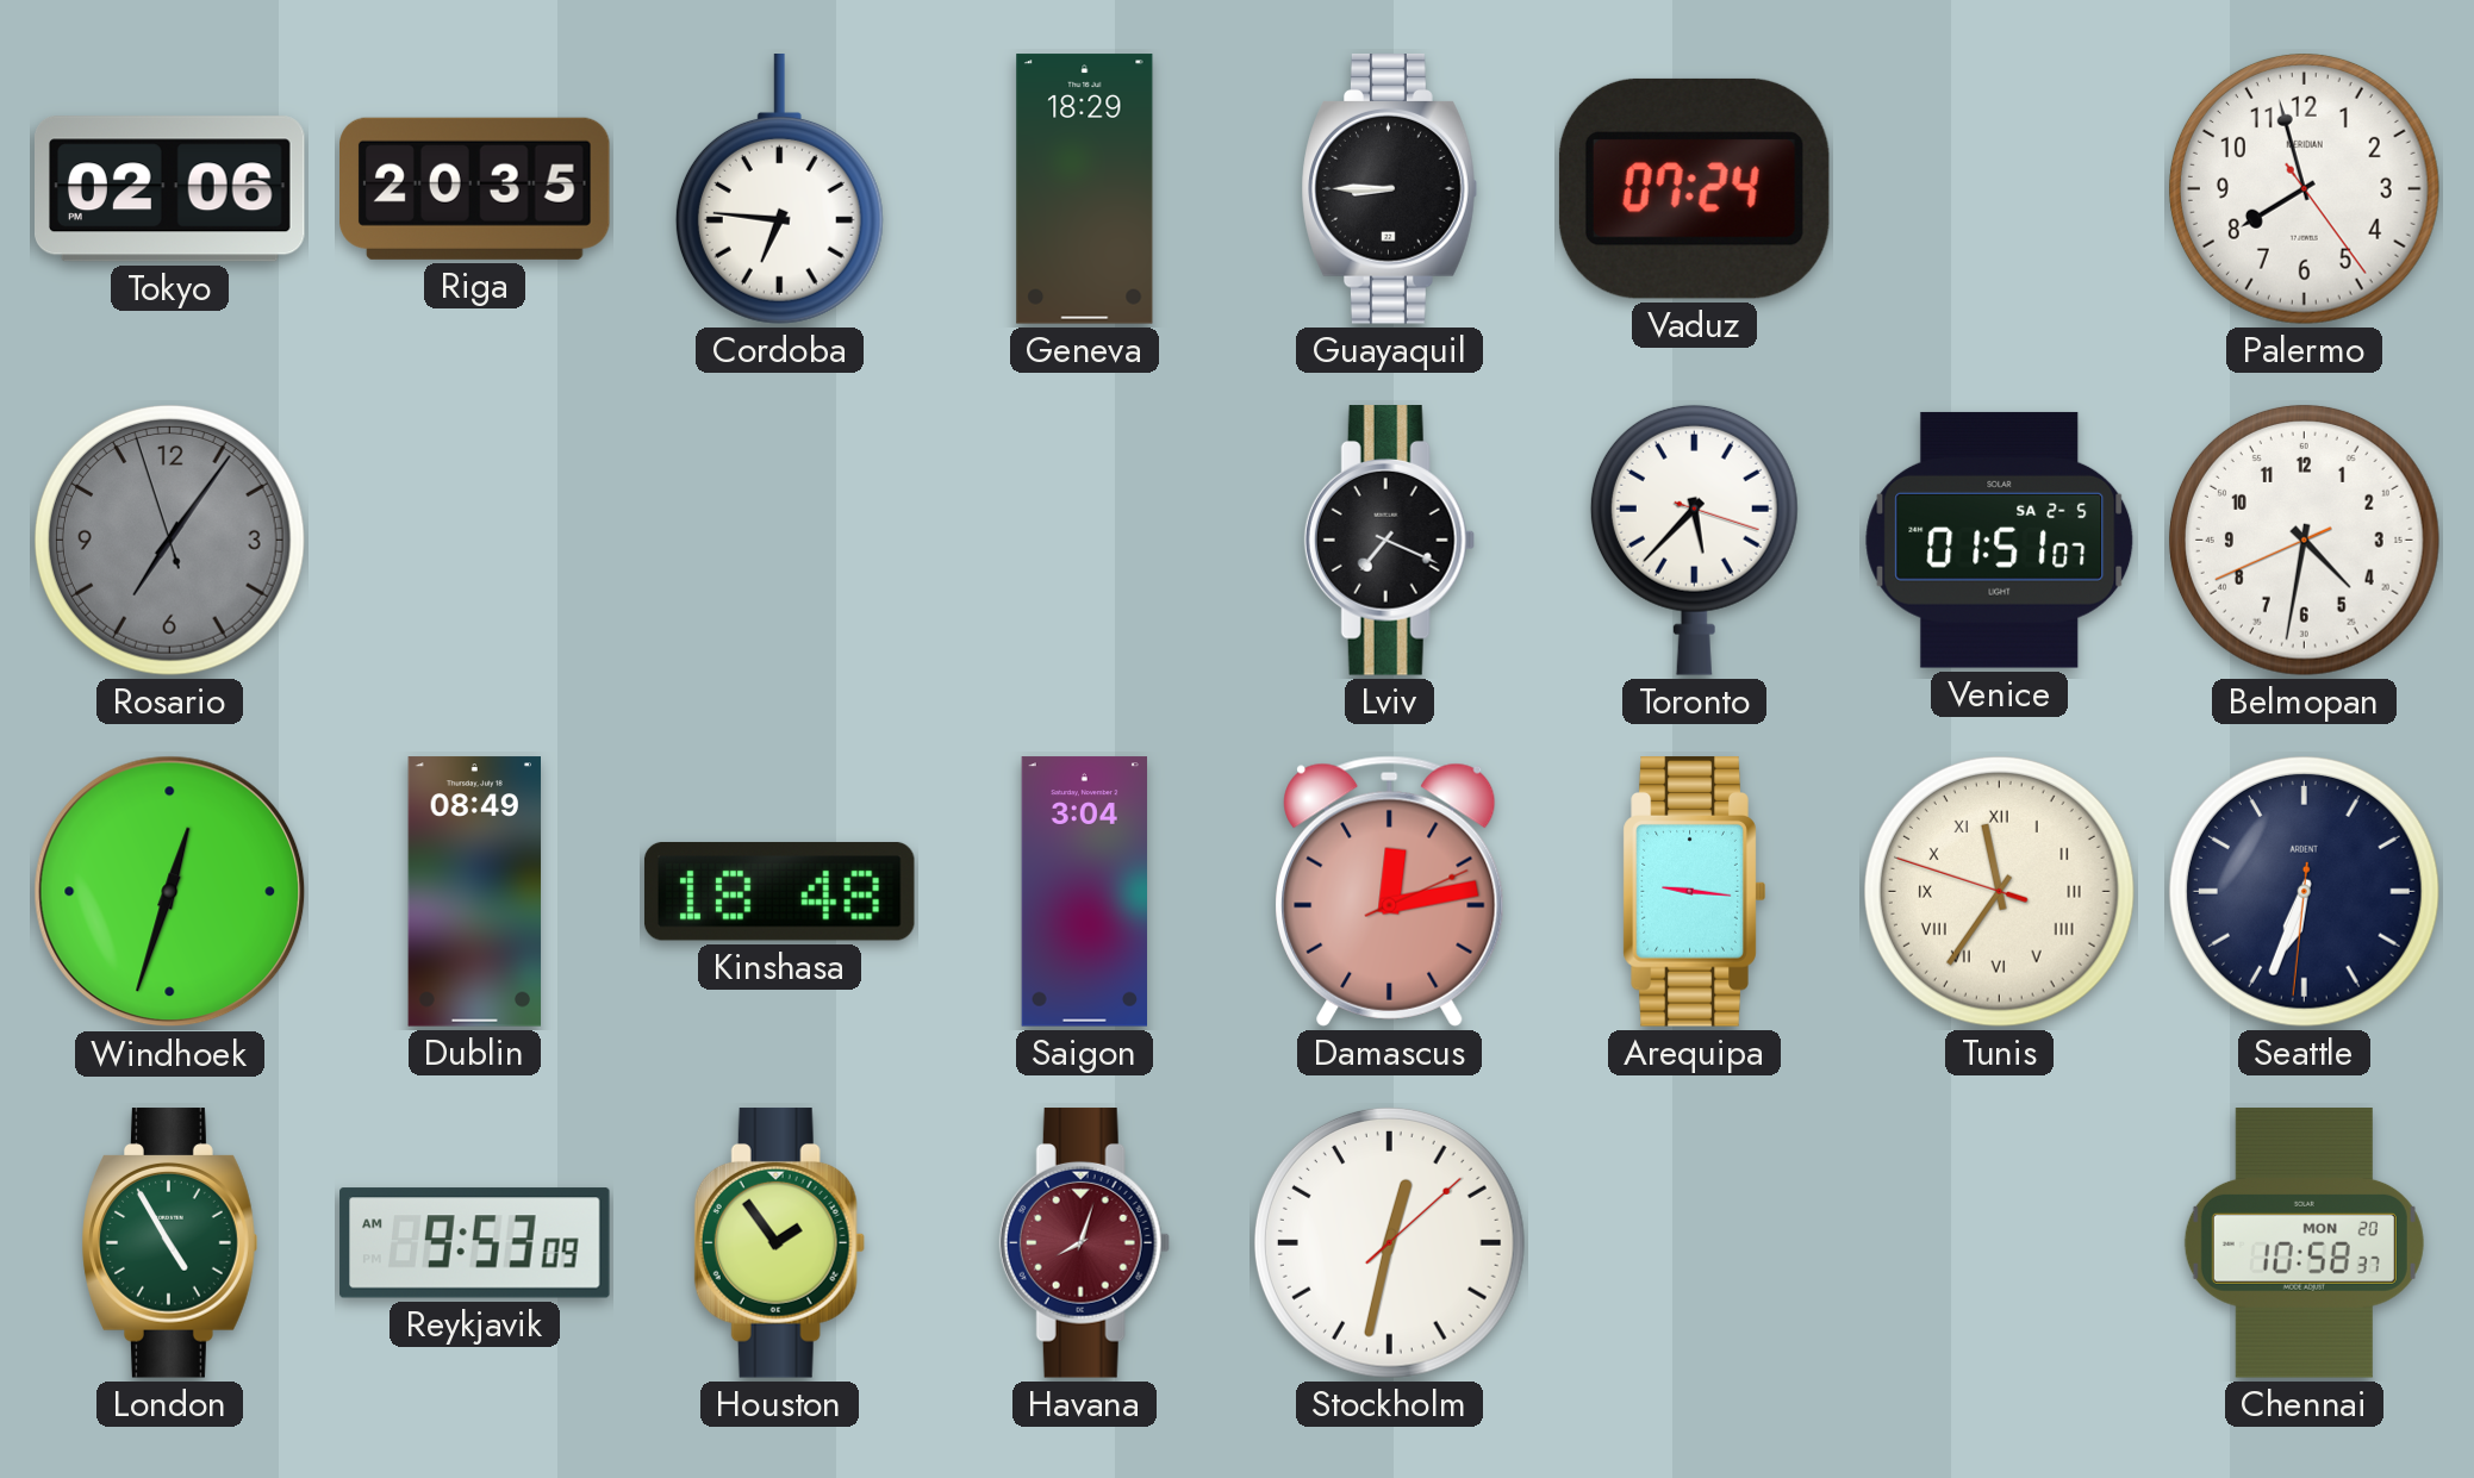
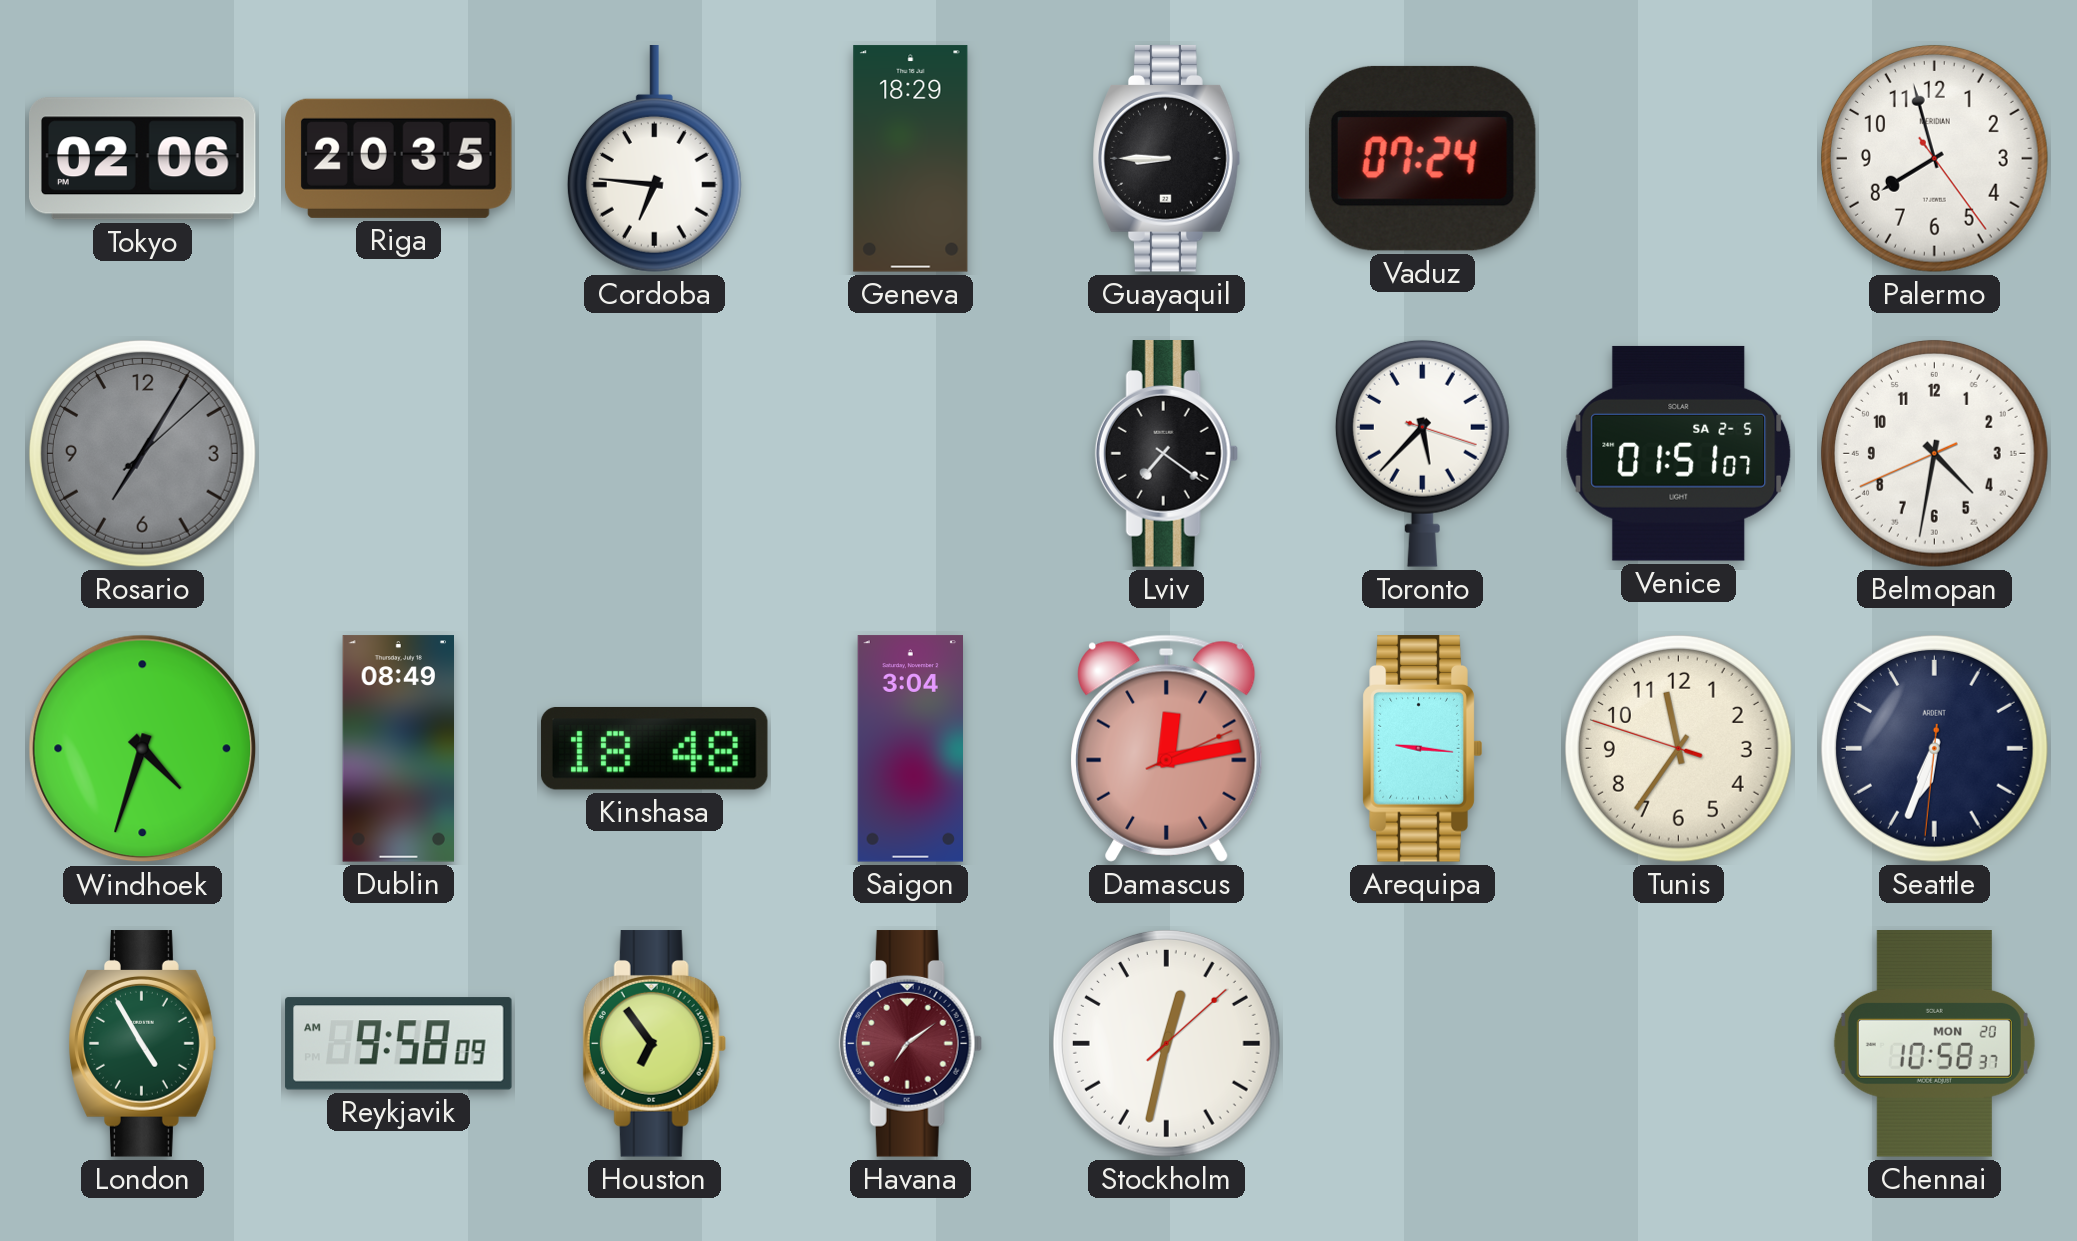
Rosario: 7:05:57 -> 7:05:08
Lviv: 7:19 -> 7:21
Windhoek: 12:33 -> 4:33
Tunis numerals: Roman -> Arabic
Reykjavik: 9:53 -> 9:58
Houston: 1:54 -> 6:54
Havana: 8:03 -> 7:09
